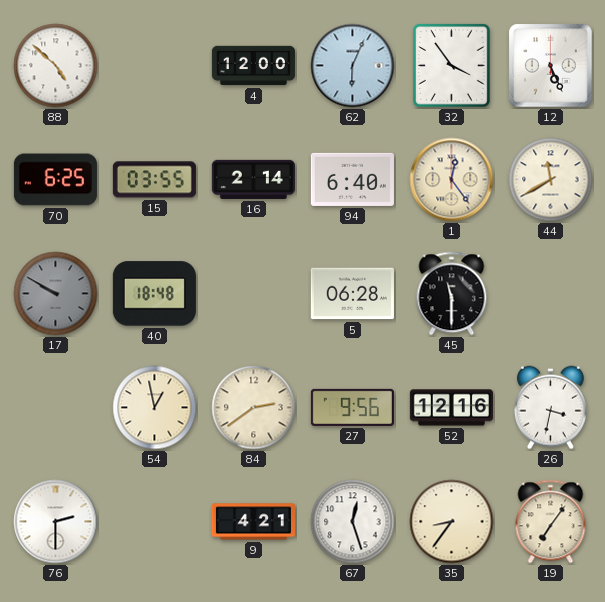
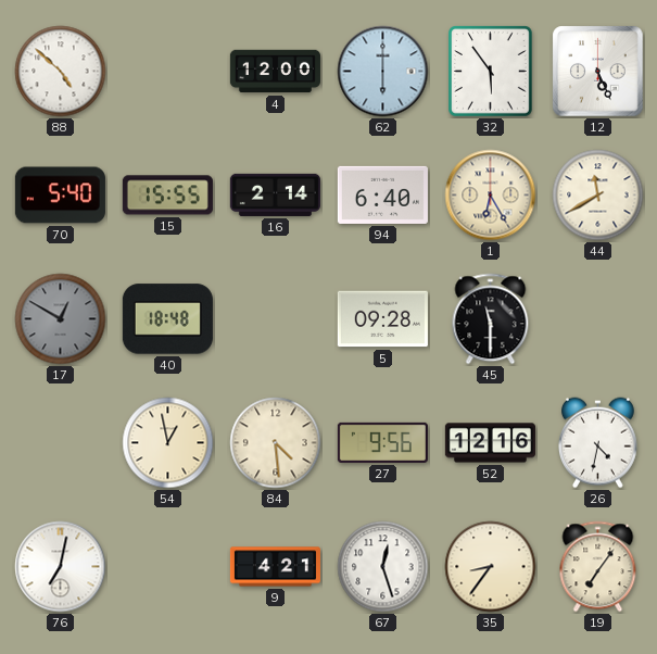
62: 6:04 -> 6:00
32: 3:54 -> 5:54
70: 6:25 -> 5:40
15: 03:55 -> 15:55
1: 12:24 -> 6:25
17: 9:50 -> 12:50
5: 06:28 -> 09:28
84: 2:39 -> 4:29
26: 3:32 -> 4:32
76: 2:30 -> 7:02
